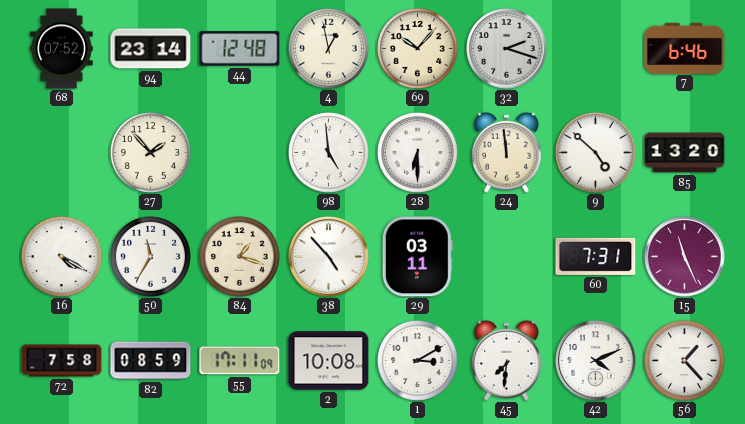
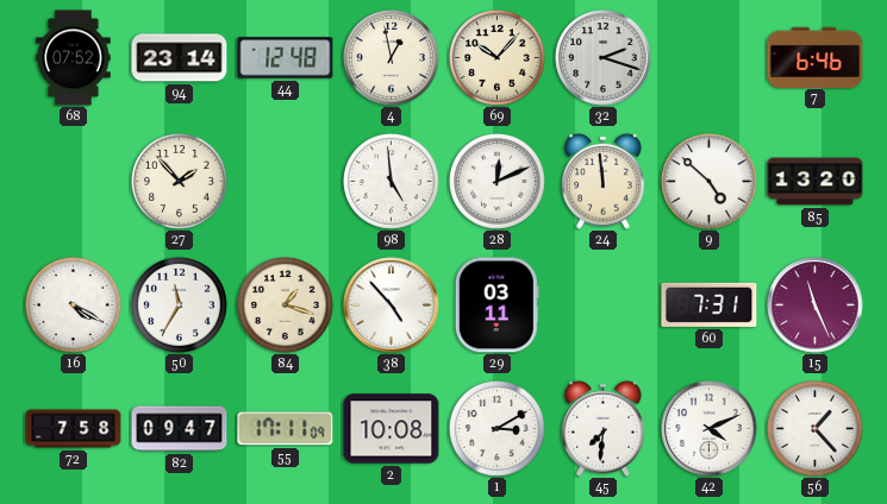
28: 6:30 -> 12:11
82: 08:59 -> 09:47
